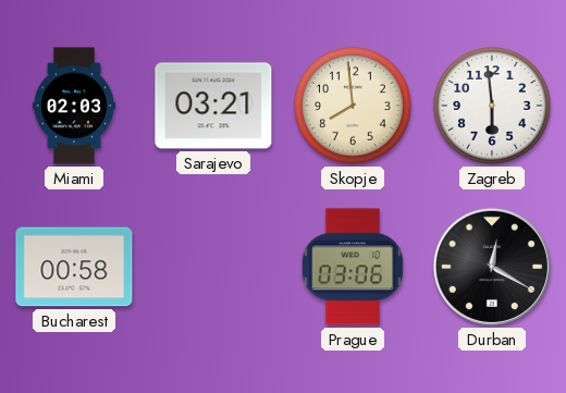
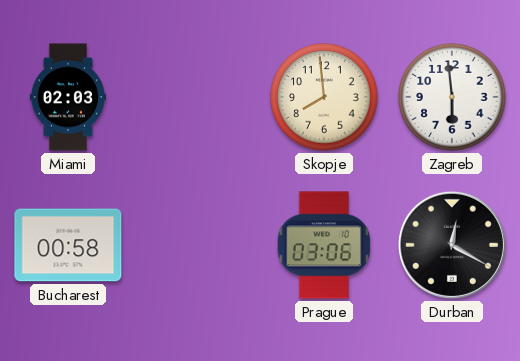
Sarajevo: 03:21 -> none
